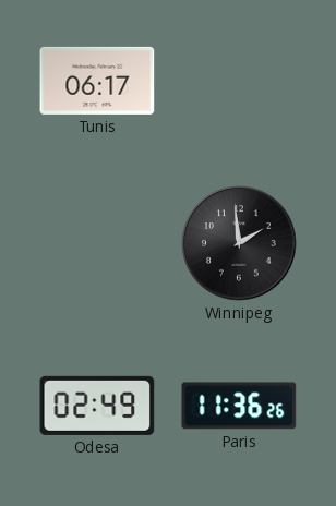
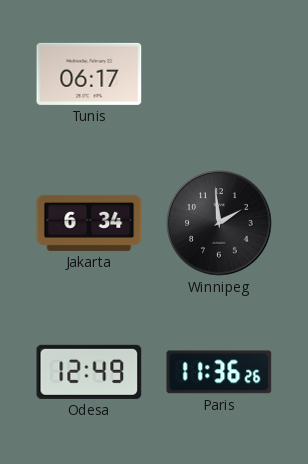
Jakarta: none -> 6:34
Odesa: 02:49 -> 12:49
